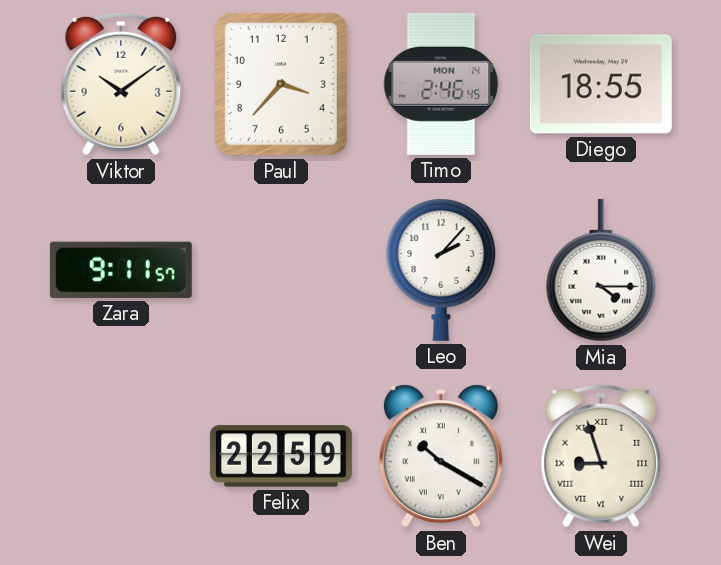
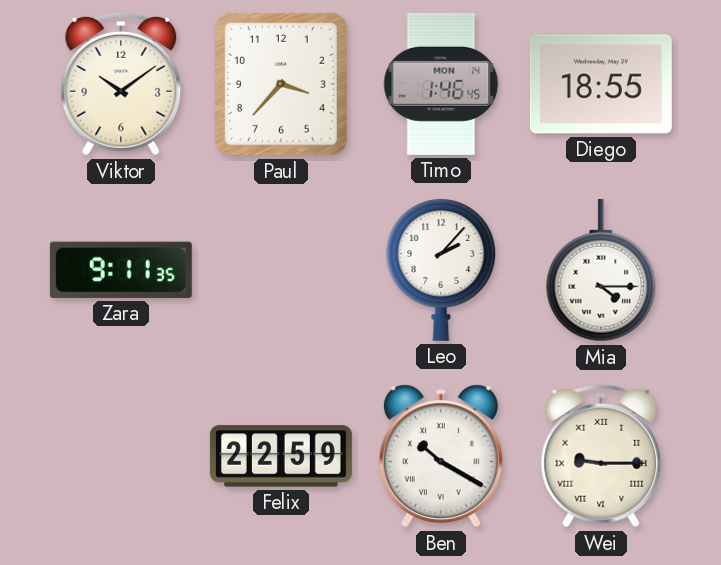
Timo: 2:46 -> 1:46
Zara: 9:11:57 -> 9:11:35
Wei: 8:57 -> 9:15
